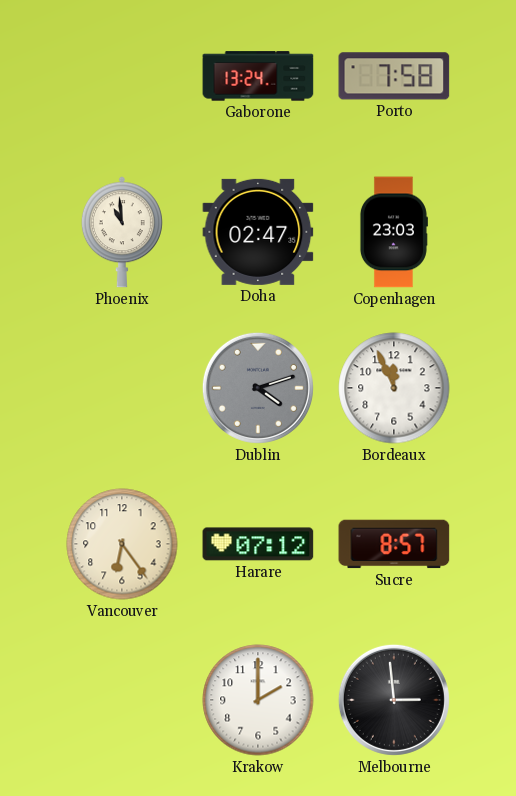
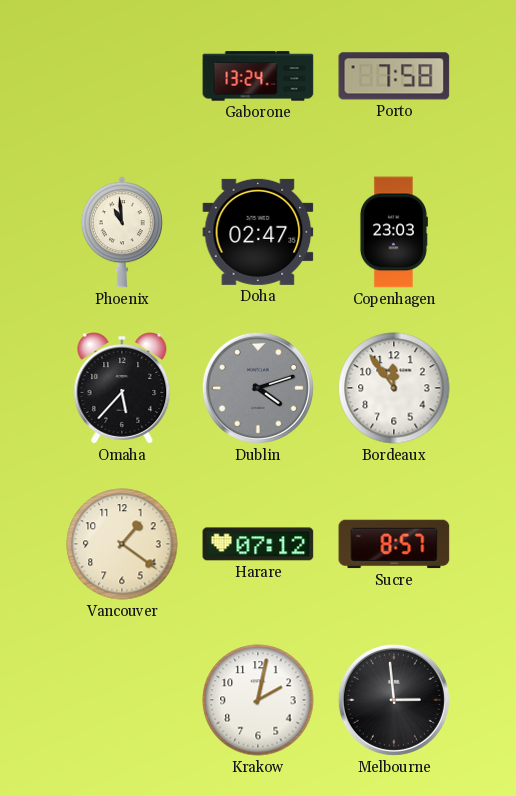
Omaha: none -> 5:37
Bordeaux: 11:56 -> 11:54
Vancouver: 6:24 -> 1:21
Krakow: 2:00 -> 2:02
